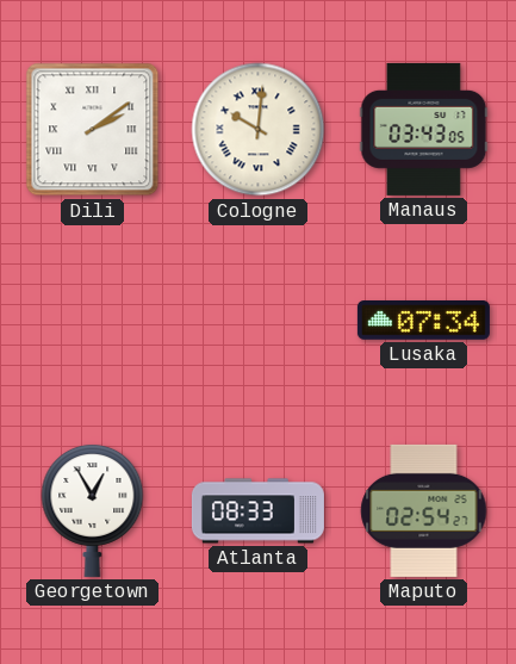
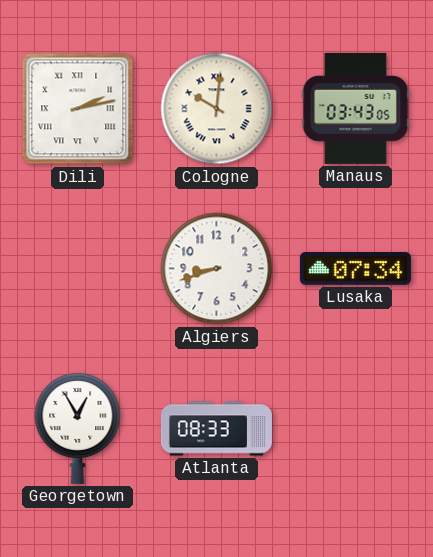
Dili: 2:09 -> 2:13
Algiers: none -> 8:42
Maputo: 02:54 -> none
